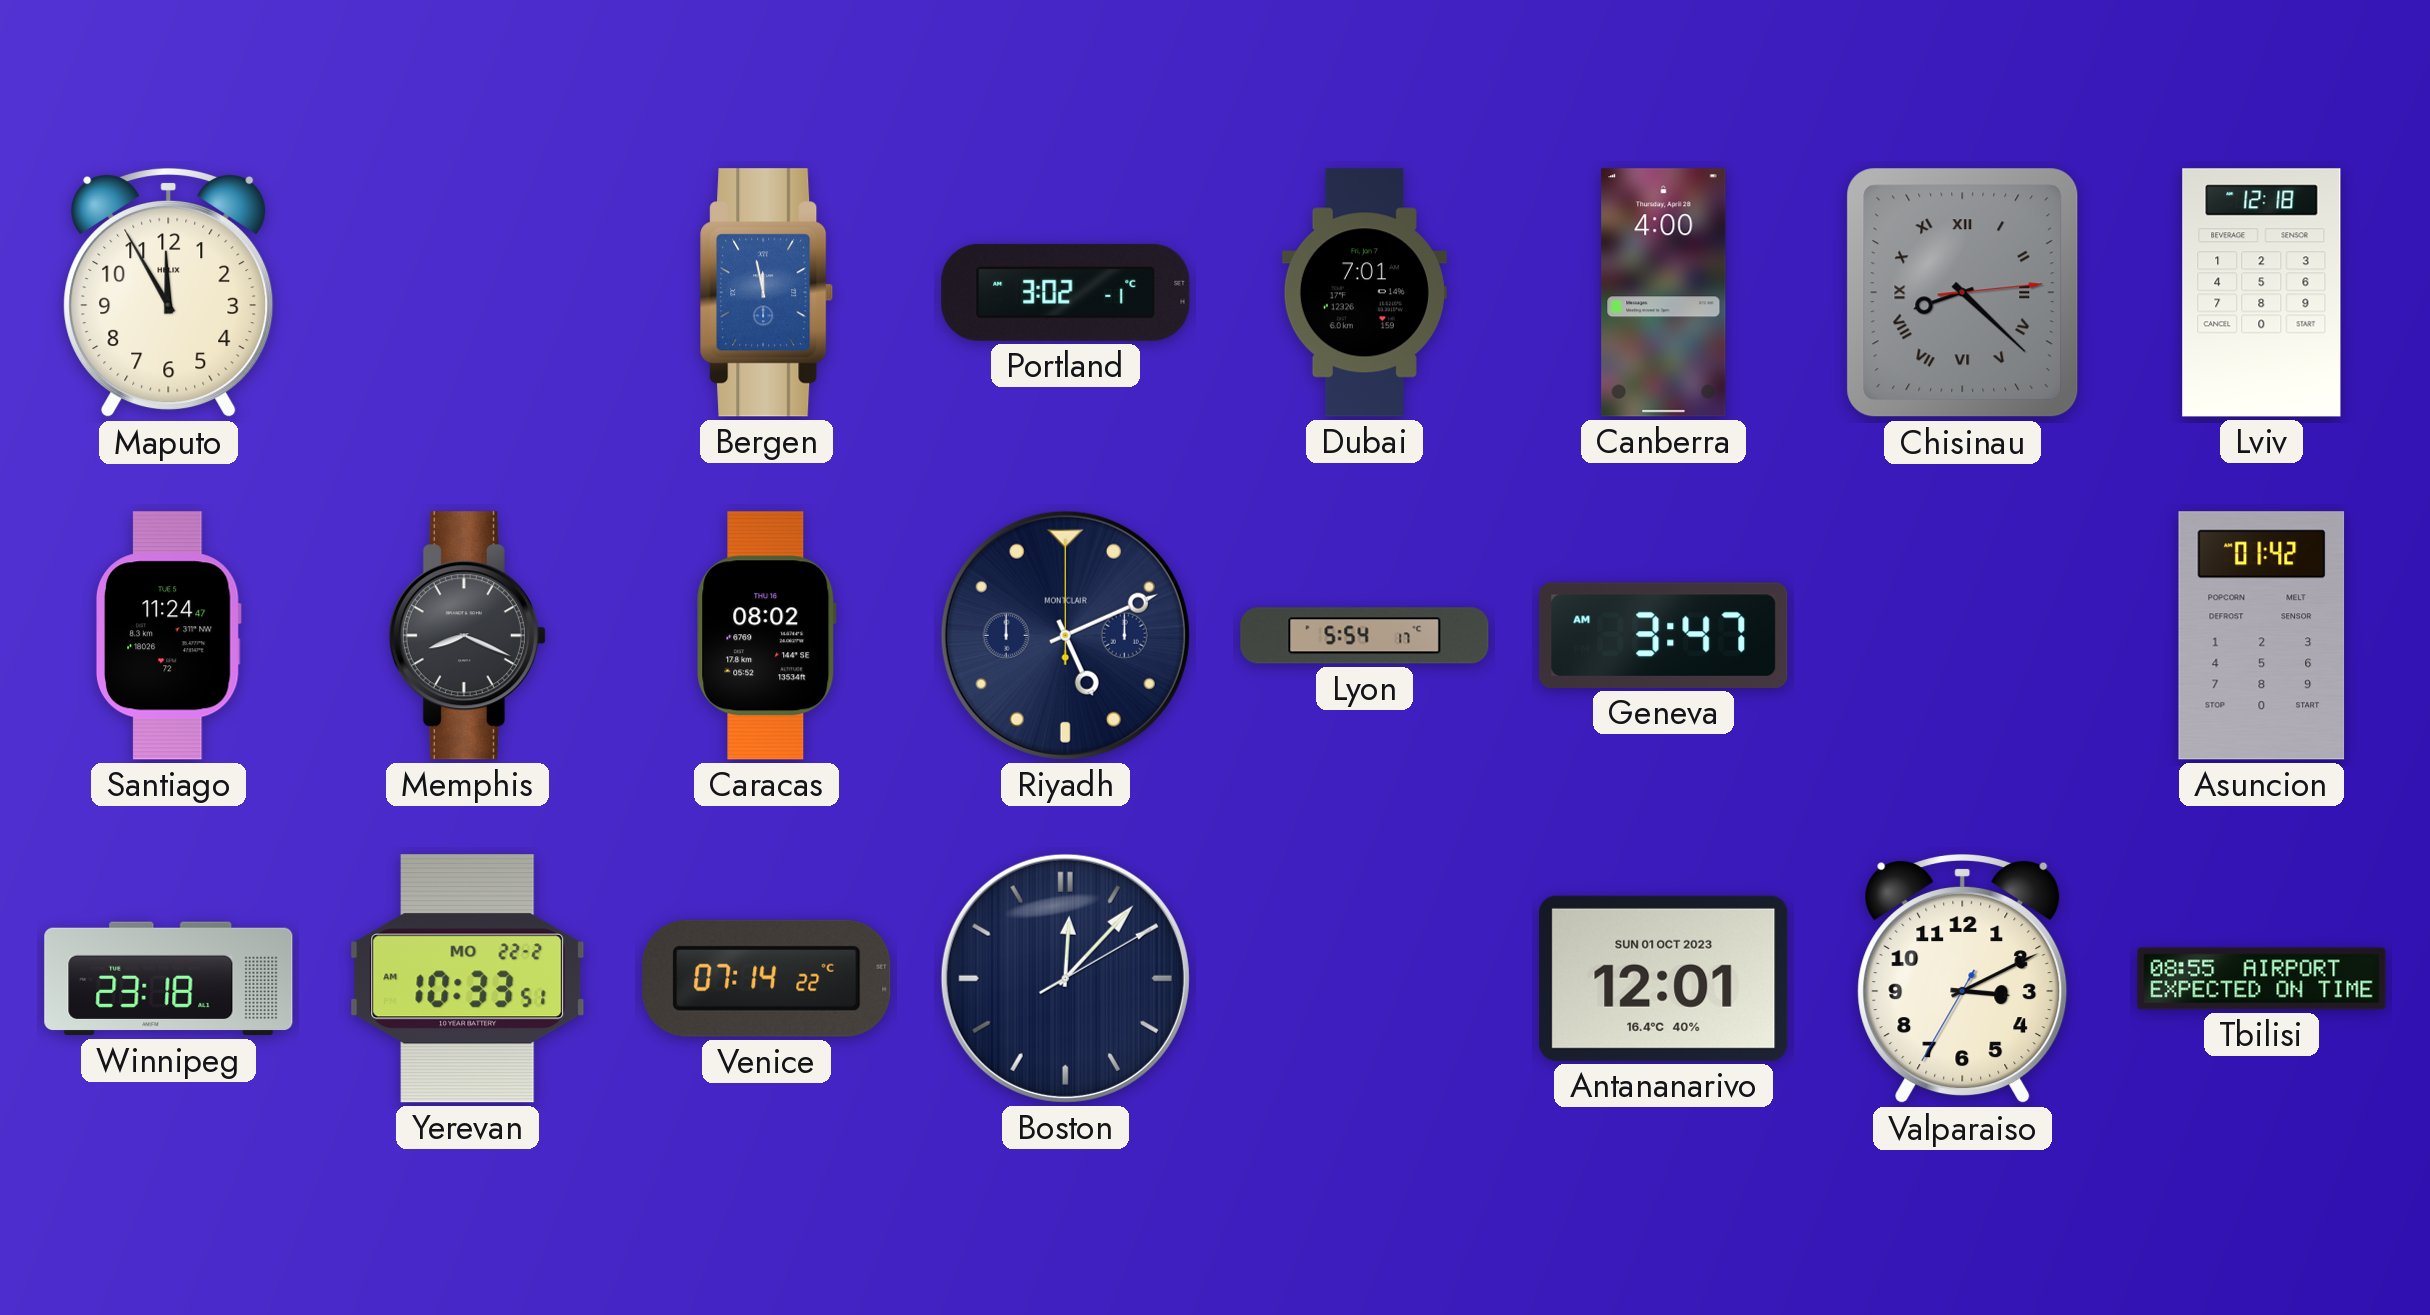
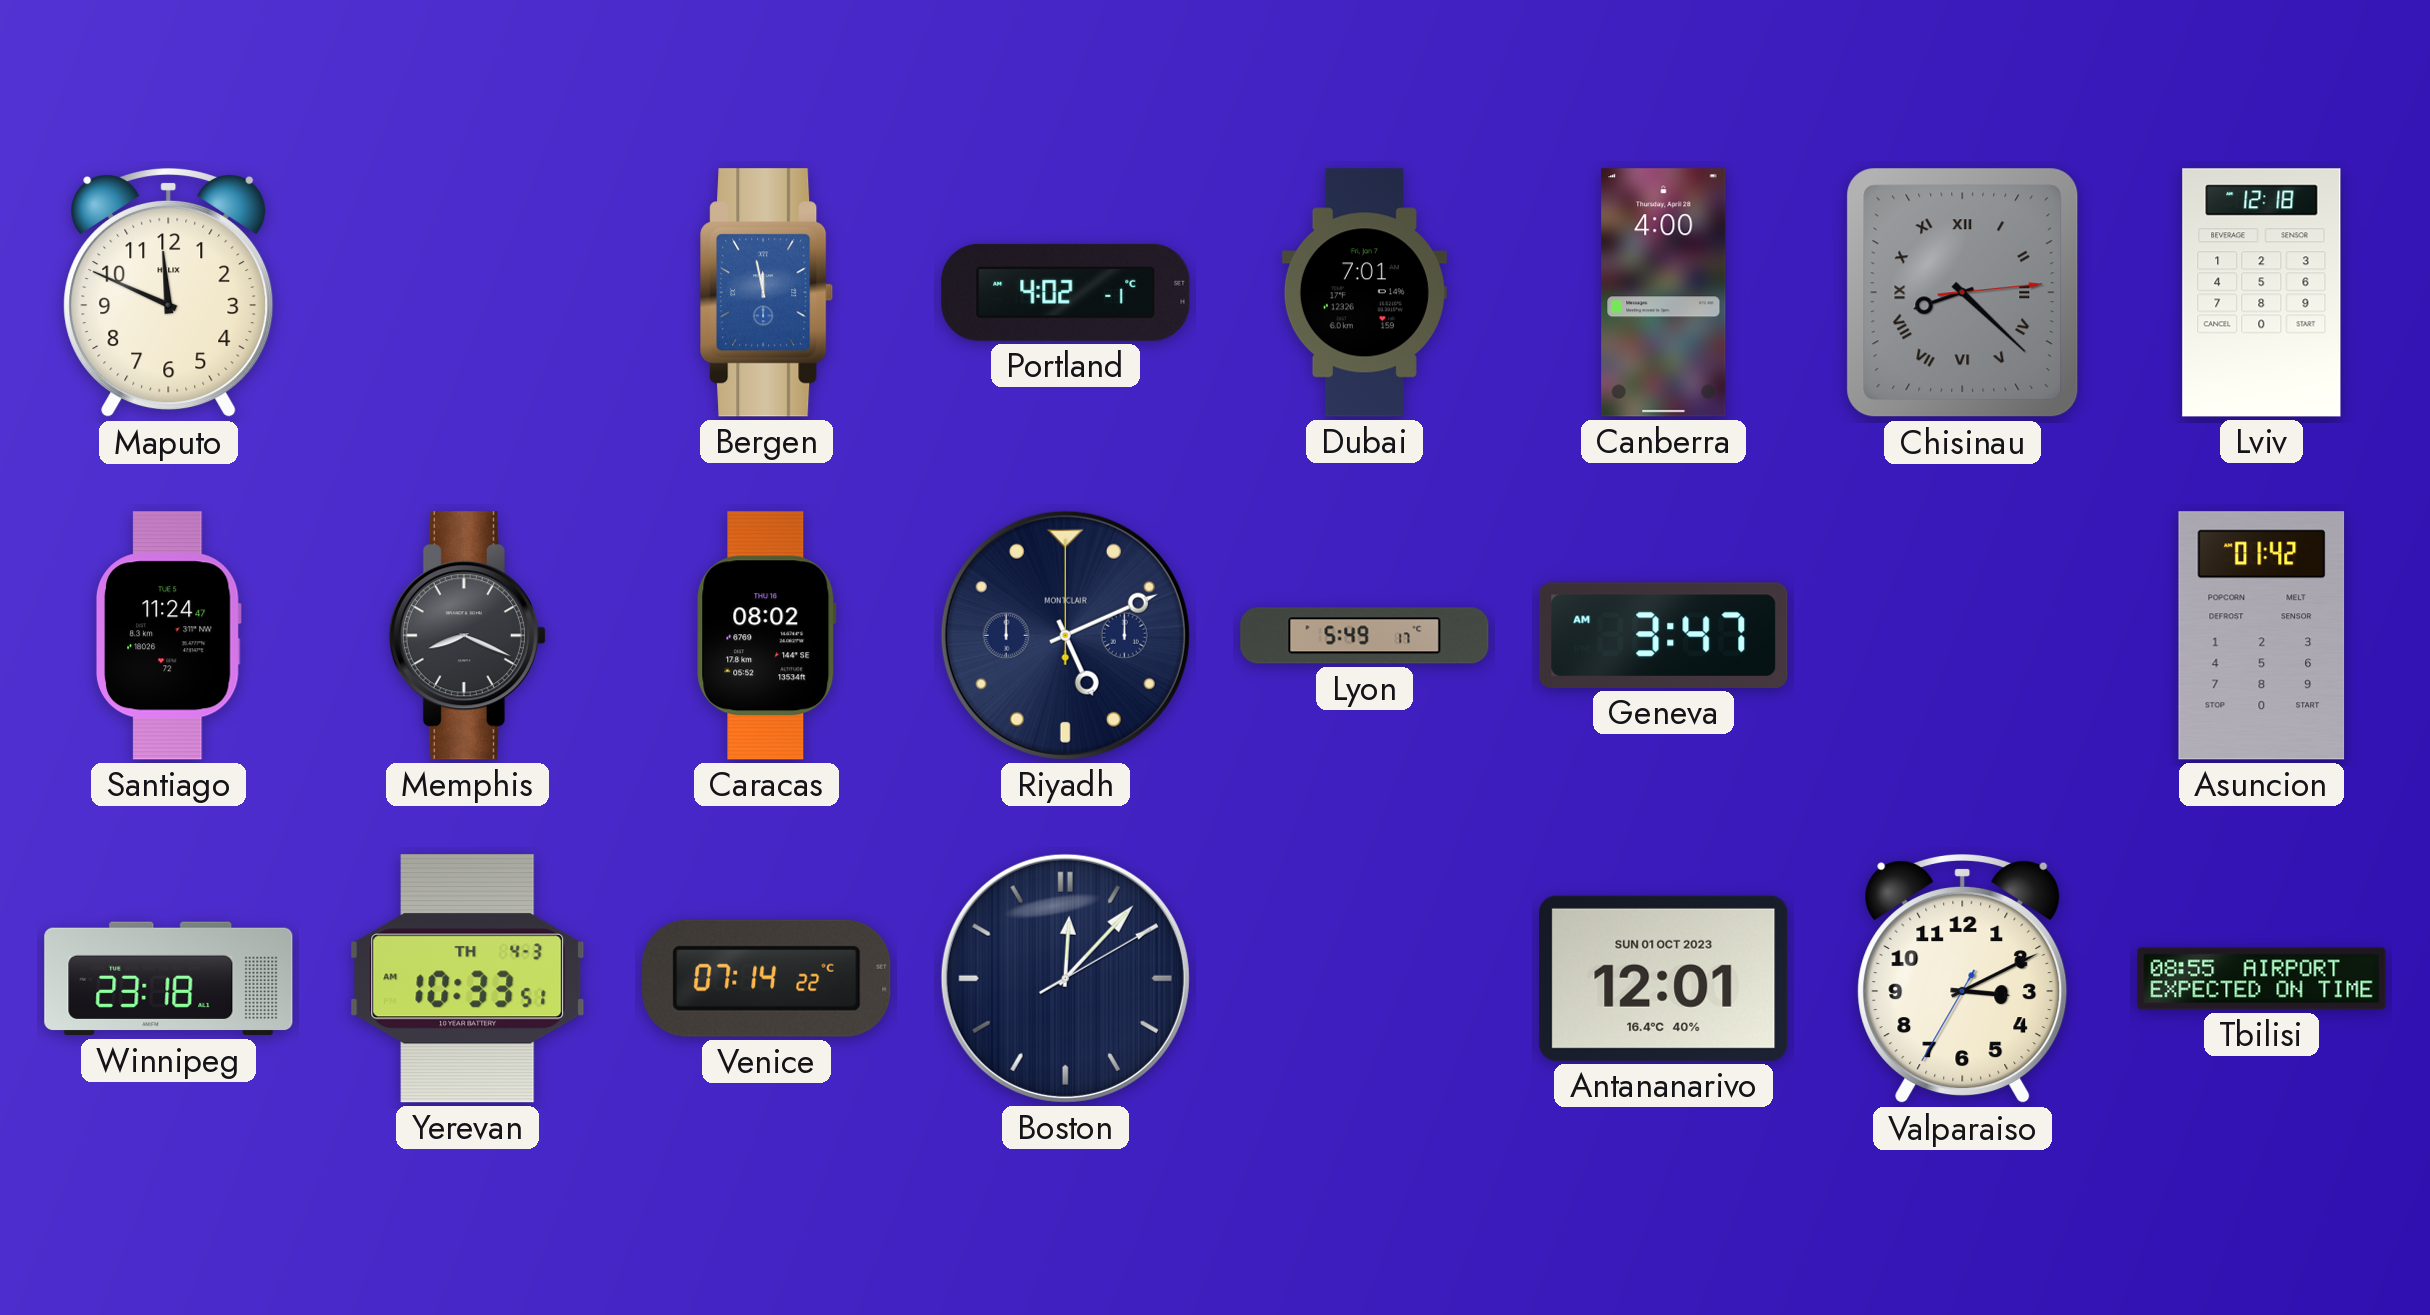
Maputo: 11:55 -> 11:49
Portland: 3:02 -> 4:02
Lyon: 5:54 -> 5:49
Yerevan date: MO 22-2 -> TH 4-3
